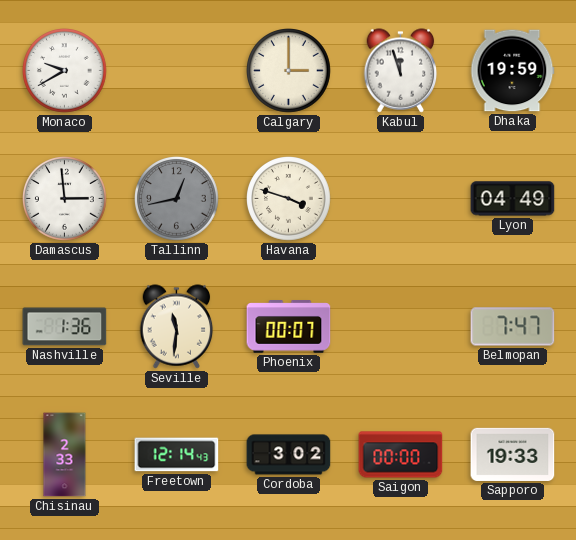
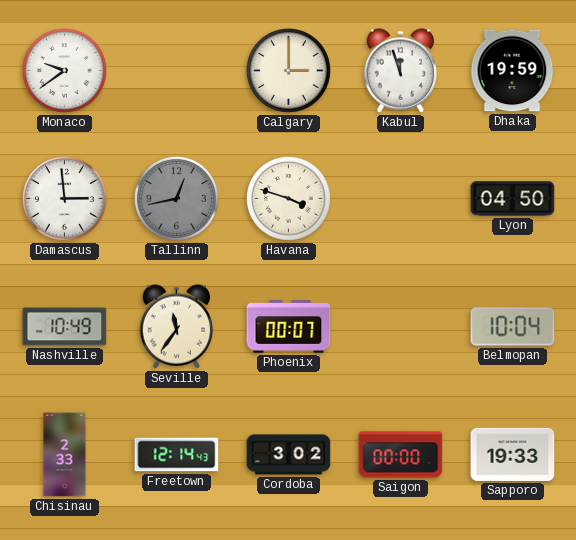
Monaco: 9:40 -> 9:39
Lyon: 04:49 -> 04:50
Nashville: 1:36 -> 10:49
Seville: 11:31 -> 11:36
Belmopan: 7:47 -> 10:04
